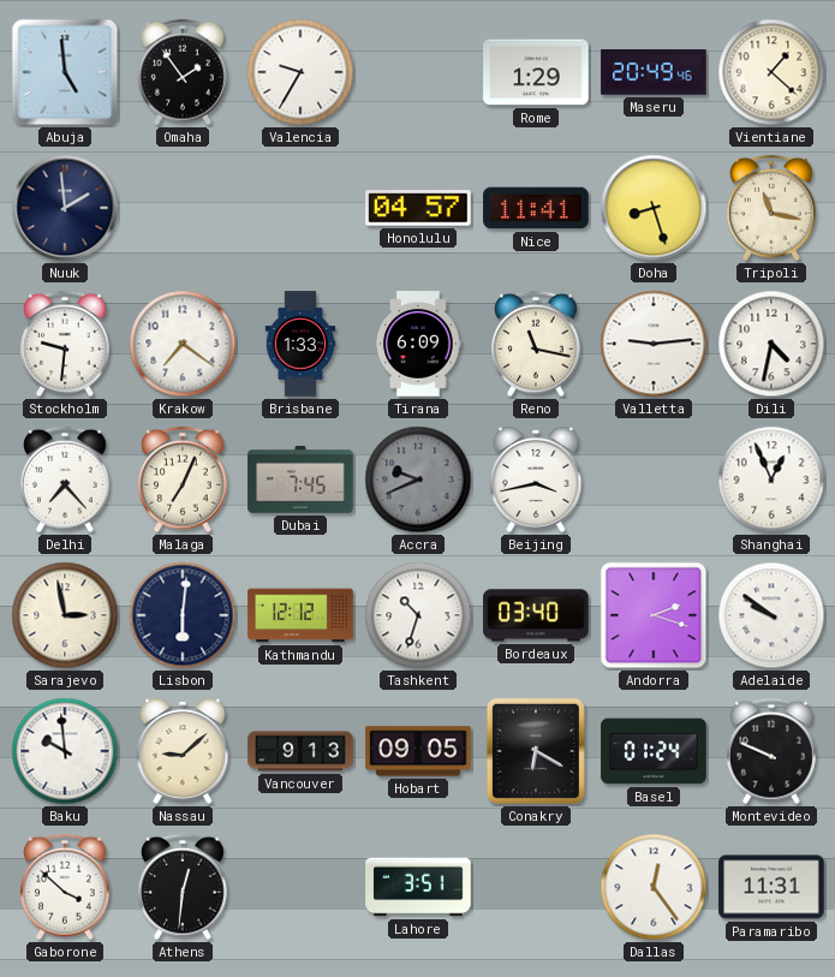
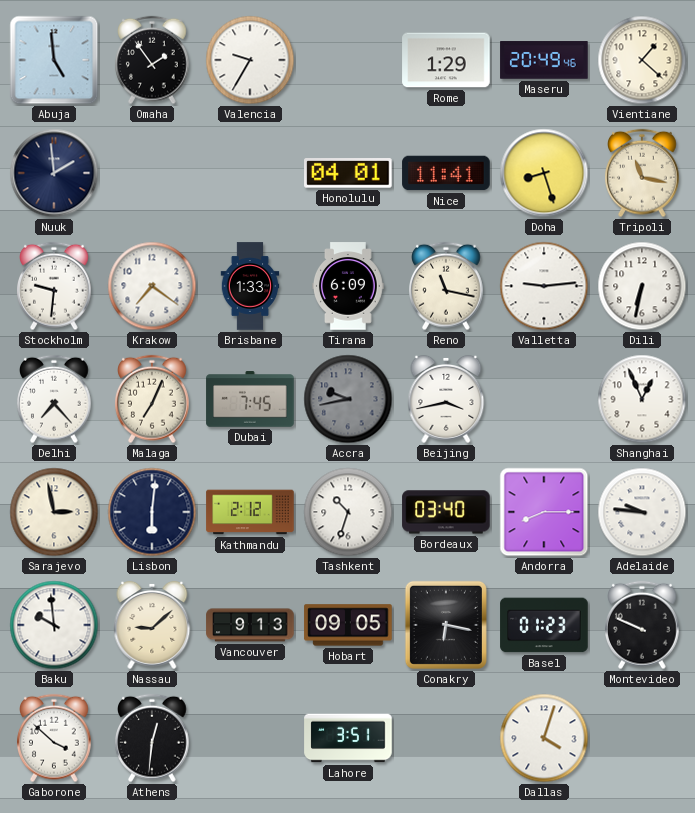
Honolulu: 04:57 -> 04:01
Dili: 4:32 -> 6:32
Accra: 9:41 -> 9:43
Kathmandu: 12:12 -> 2:12
Andorra: 2:18 -> 8:15
Adelaide: 9:51 -> 9:46
Conakry: 6:20 -> 6:17
Basel: 01:24 -> 01:23
Dallas: 12:24 -> 4:03
Paramaribo: 11:31 -> none
